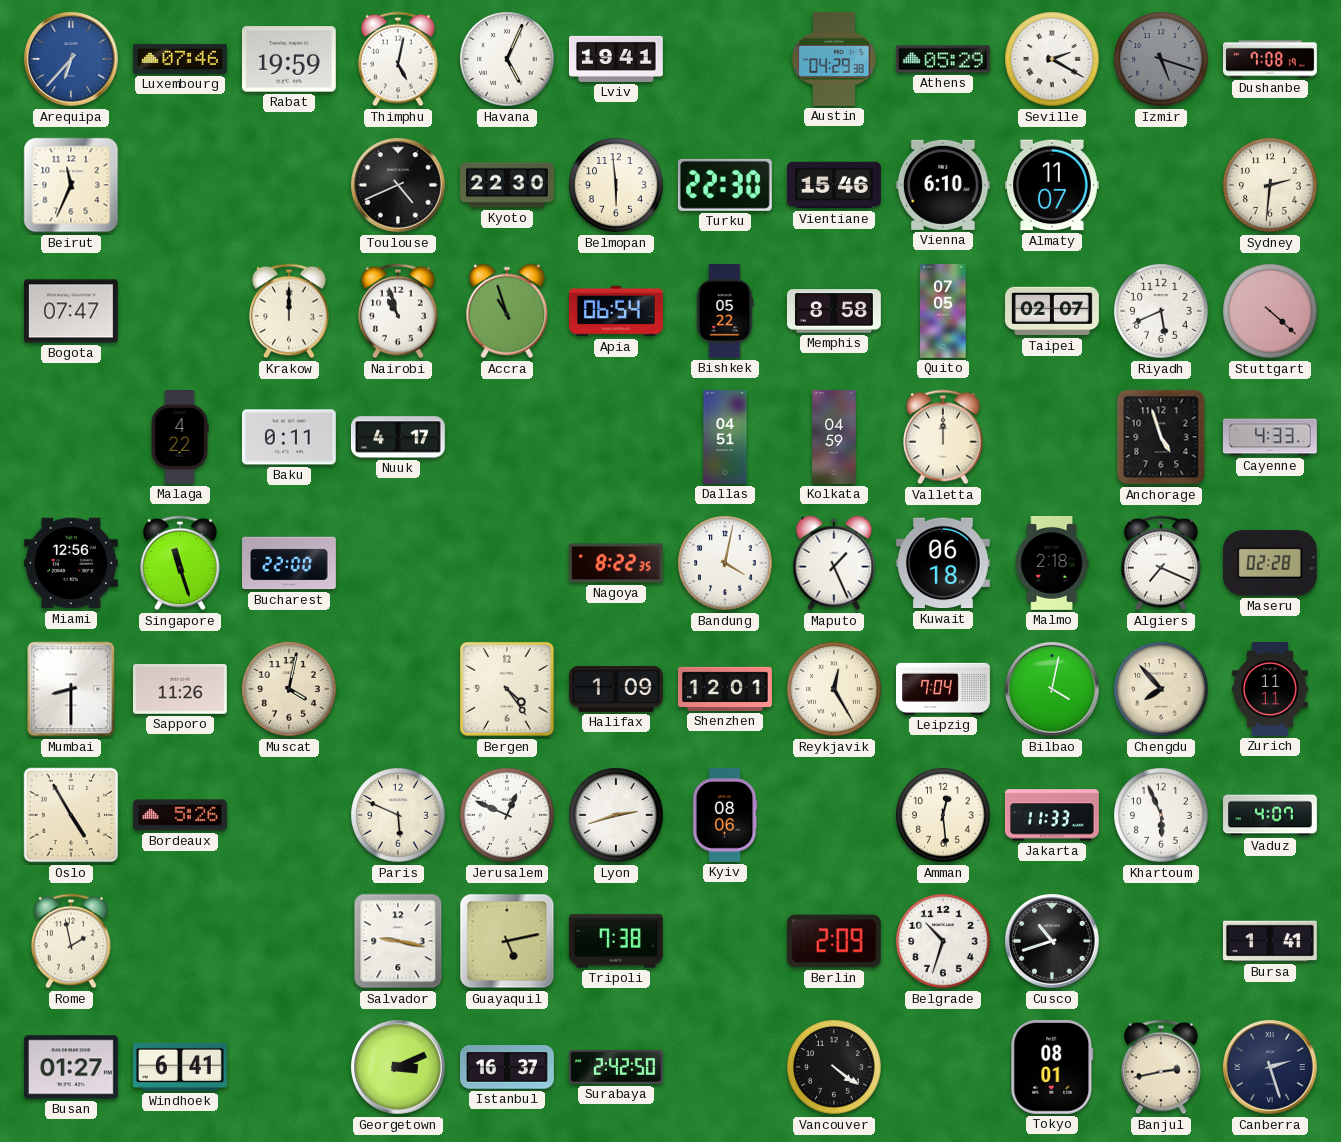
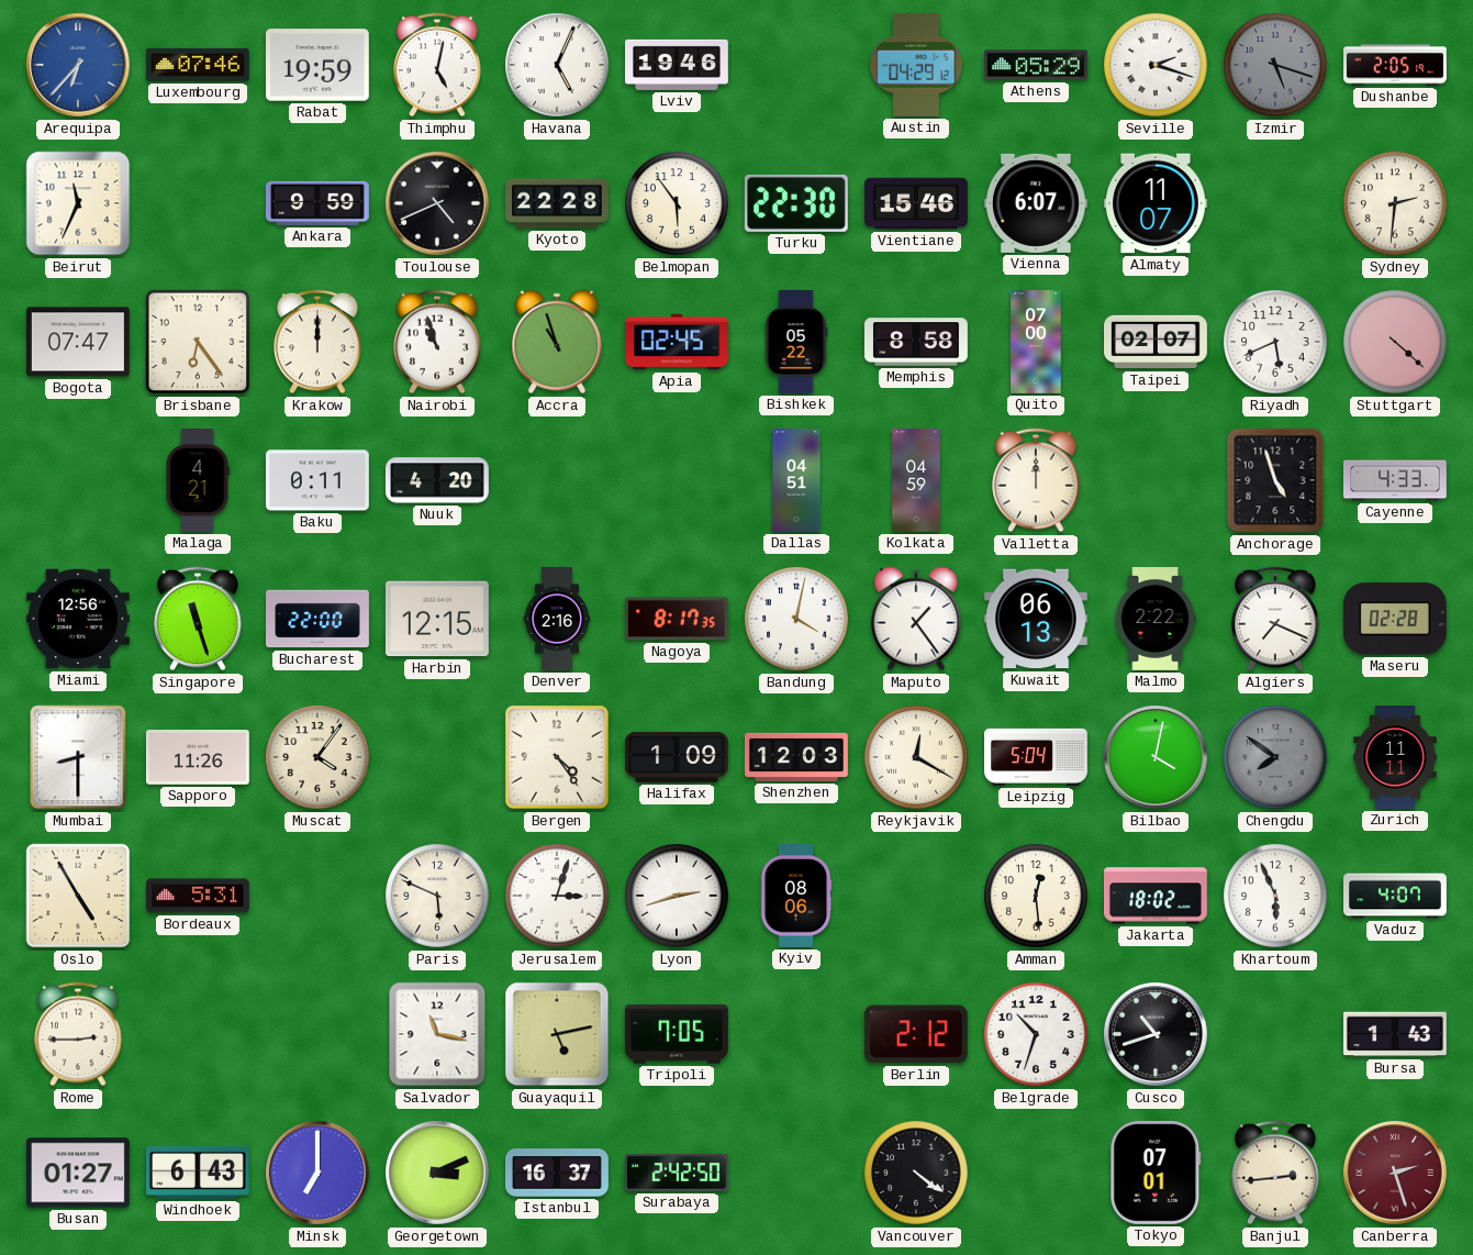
Lviv: 19:41 -> 19:46
Austin: 04:29:38 -> 04:29:12
Seville: 2:20 -> 2:18
Dushanbe: 7:08 -> 2:05
Ankara: none -> 9:59
Kyoto: 22:30 -> 22:28
Belmopan: 5:59 -> 5:54
Vienna: 6:10 -> 6:07
Brisbane: none -> 6:24
Apia: 06:54 -> 02:45
Quito: 07:05 -> 07:00
Malaga: 4:22 -> 4:21
Nuuk: 4:17 -> 4:20
Harbin: none -> 12:15
Denver: none -> 2:16
Nagoya: 8:22 -> 8:17
Maputo: 1:26 -> 1:24
Kuwait: 06:18 -> 06:13
Malmo: 2:18 -> 2:22
Muscat: 4:02 -> 4:06
Shenzhen: 12:01 -> 12:03
Reykjavik: 12:25 -> 12:20
Leipzig: 7:04 -> 5:04
Chengdu: 7:53 -> 7:51
Chengdu dial: cream -> grey
Bordeaux: 5:26 -> 5:31
Jerusalem: 12:49 -> 3:03
Jakarta: 11:33 -> 18:02
Rome: 1:58 -> 2:45
Salvador: 9:17 -> 11:17
Tripoli: 7:38 -> 7:05
Berlin: 2:09 -> 2:12
Bursa: 1:41 -> 1:43
Windhoek: 6:41 -> 6:43
Minsk: none -> 7:00
Tokyo: 08:01 -> 07:01
Banjul: 2:43 -> 2:44
Canberra dial: navy -> burgundy
